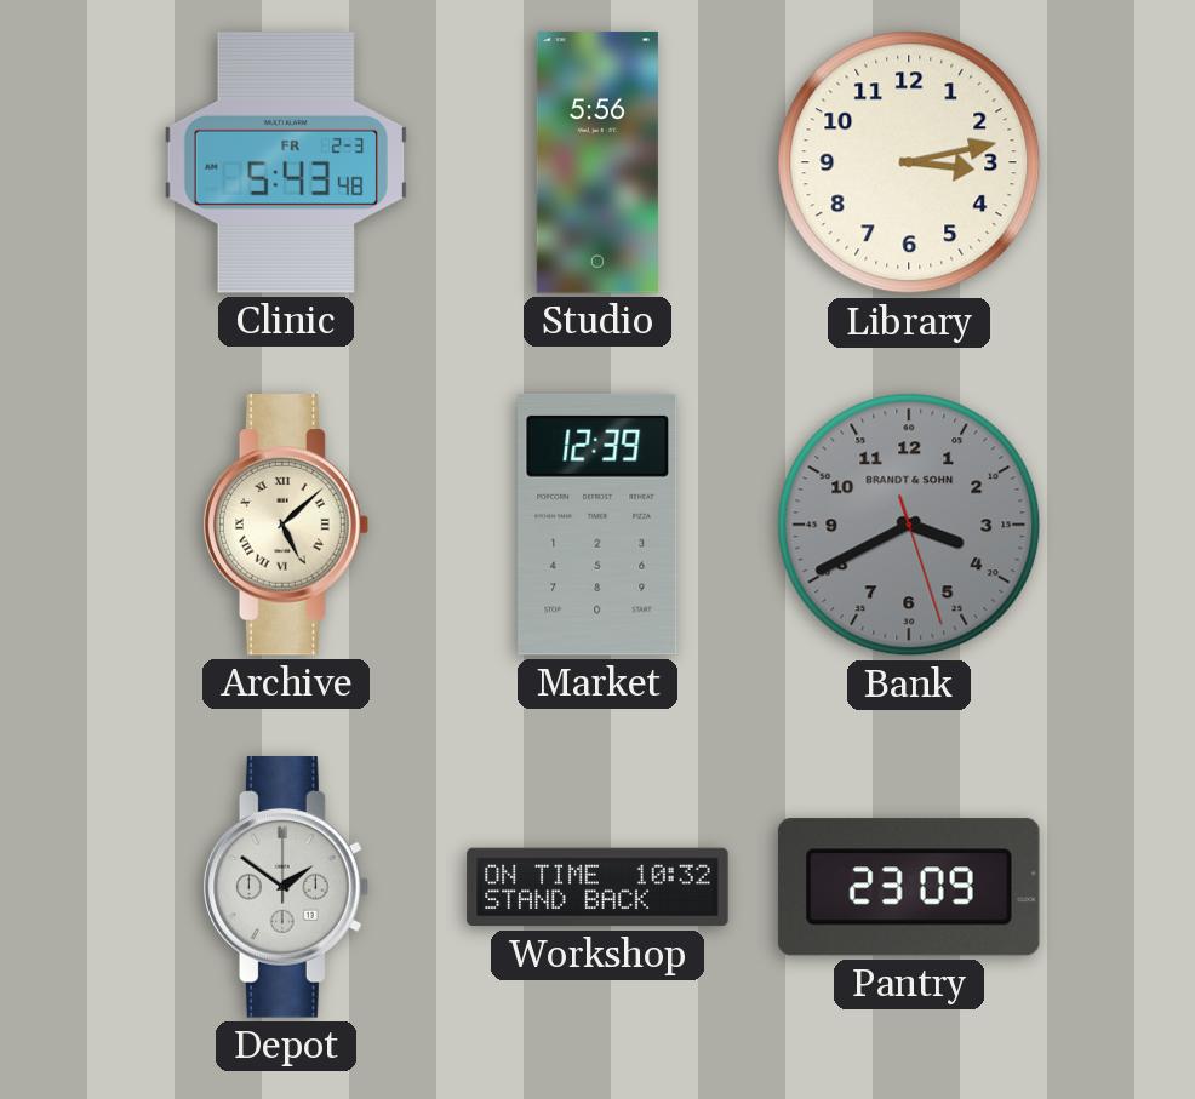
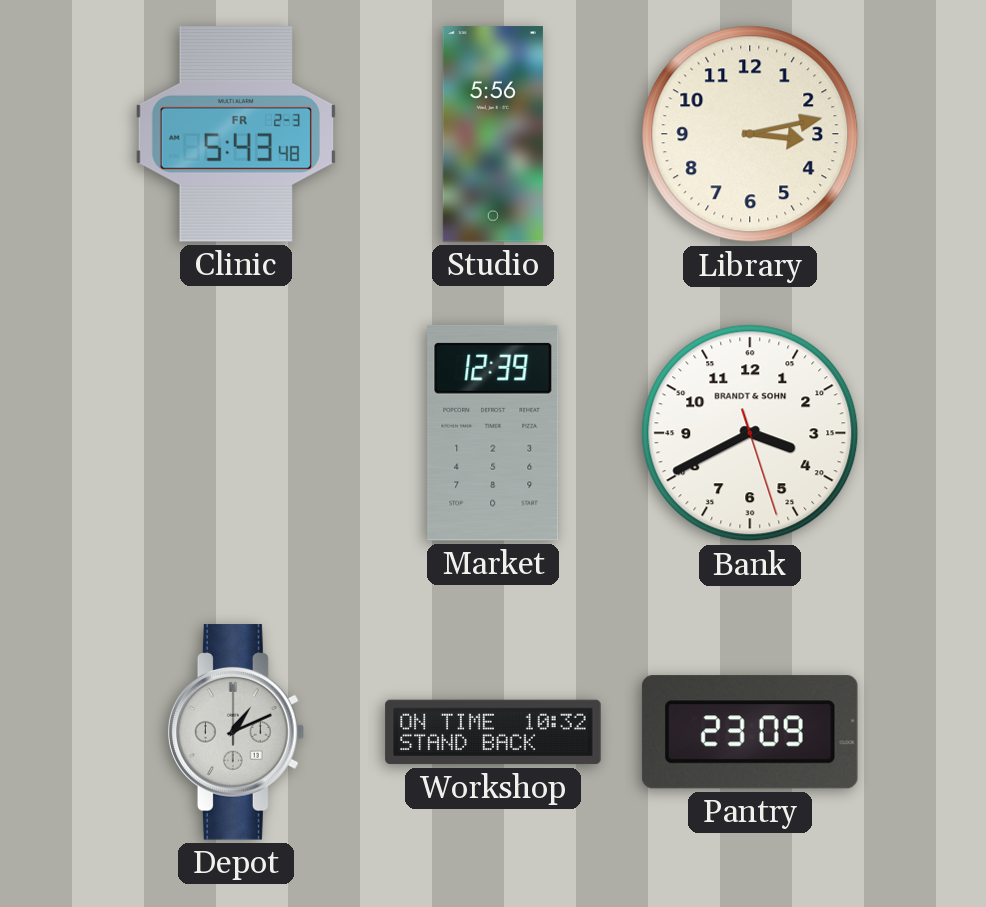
Archive: 5:08 -> none
Bank dial: grey -> white
Depot: 1:51 -> 1:11
